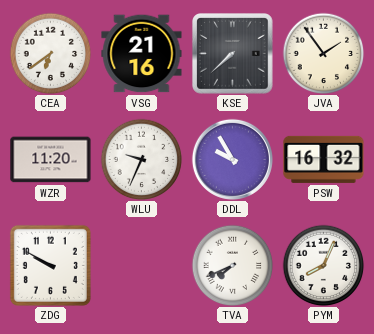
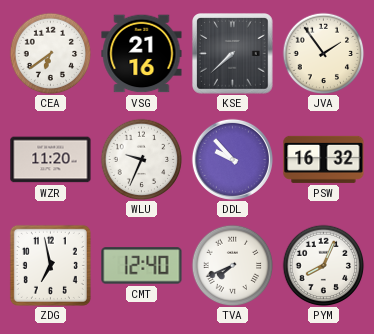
DDL: 9:55 -> 9:53
ZDG: 9:50 -> 6:58
CMT: none -> 12:40
